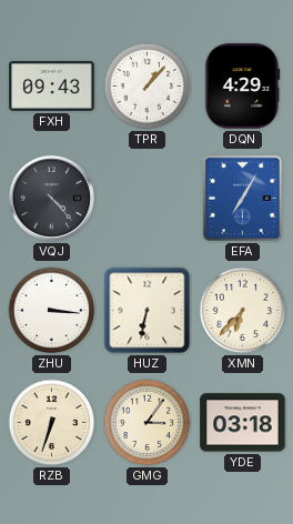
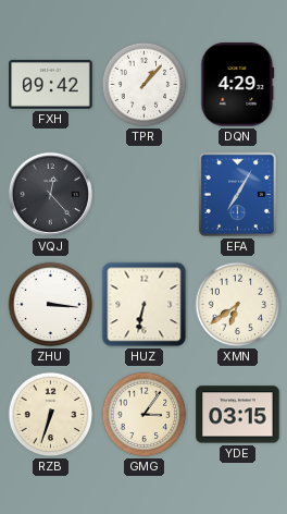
FXH: 09:43 -> 09:42
VQJ: 4:23 -> 12:23
XMN: 6:37 -> 6:39
YDE: 03:18 -> 03:15
